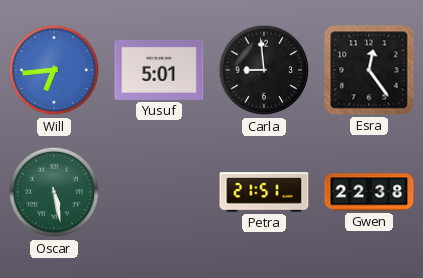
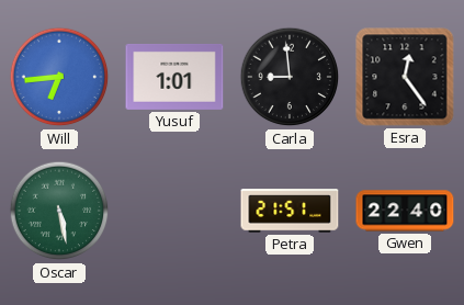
Yusuf: 5:01 -> 1:01
Gwen: 22:38 -> 22:40
